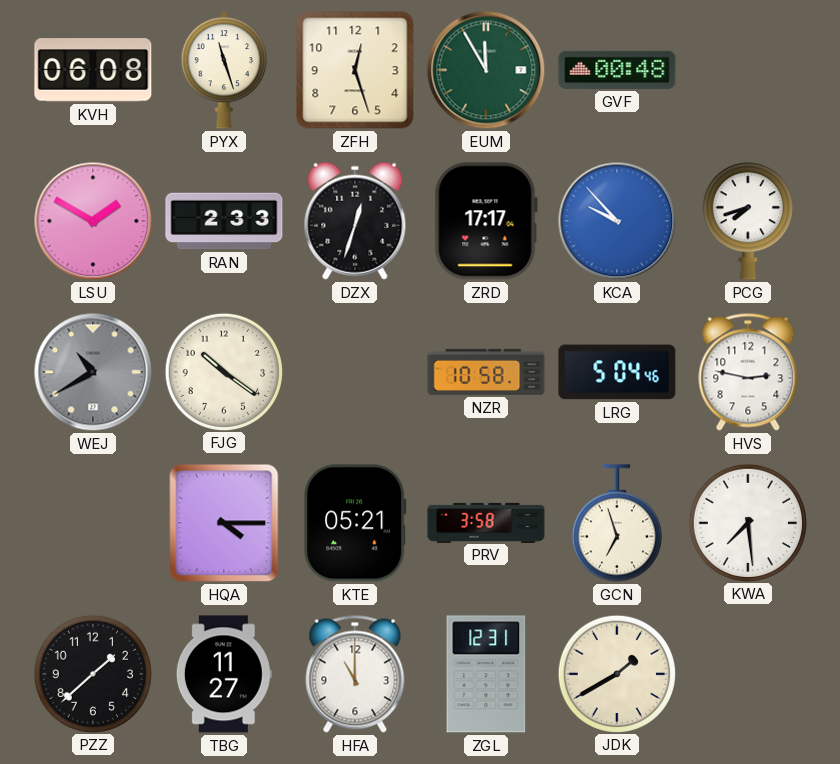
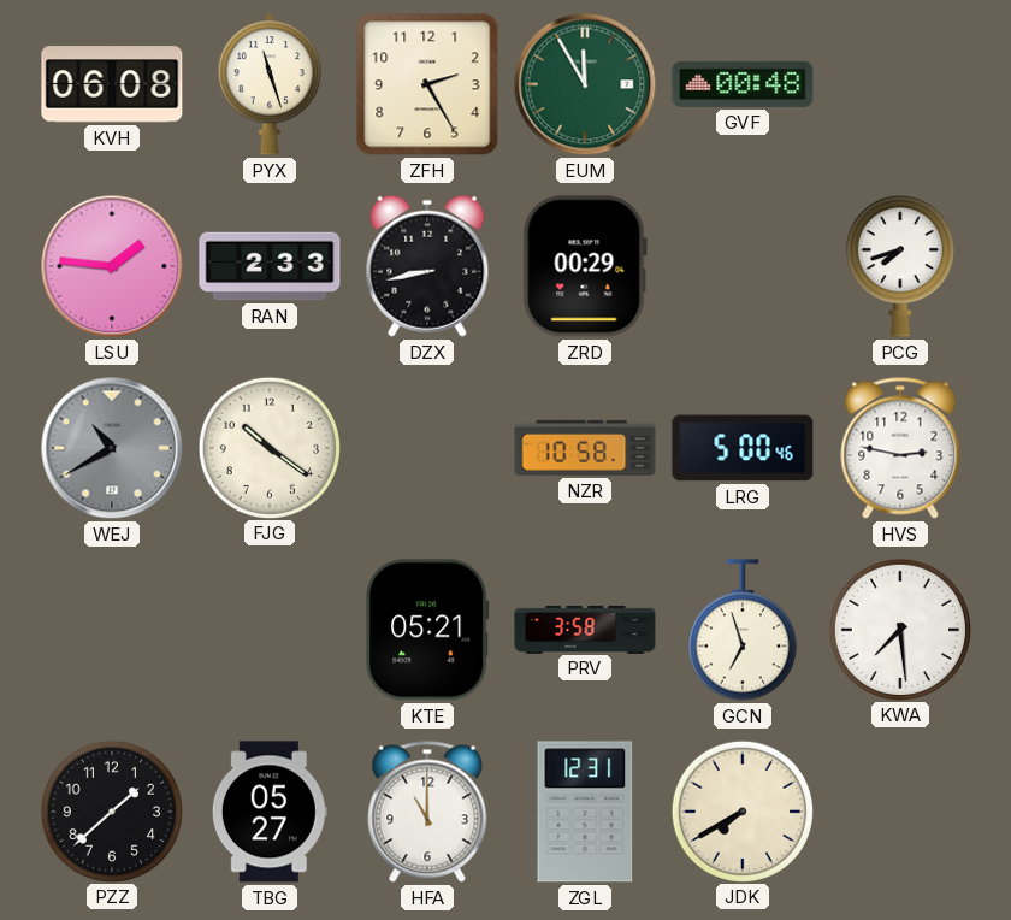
ZFH: 12:27 -> 2:25
LSU: 1:50 -> 1:46
DZX: 12:33 -> 8:43
ZRD: 17:17 -> 00:29
KCA: 9:53 -> none
LRG: 5:04 -> 5:00
HQA: 4:15 -> none
TBG: 11:27 -> 05:27
JDK: 1:40 -> 7:40
